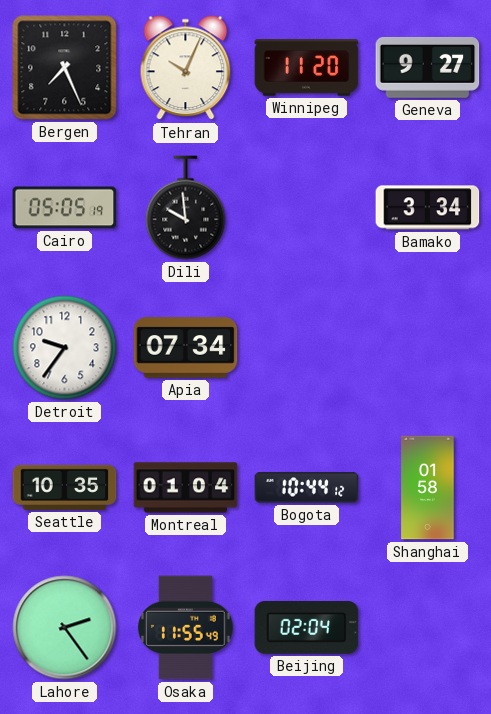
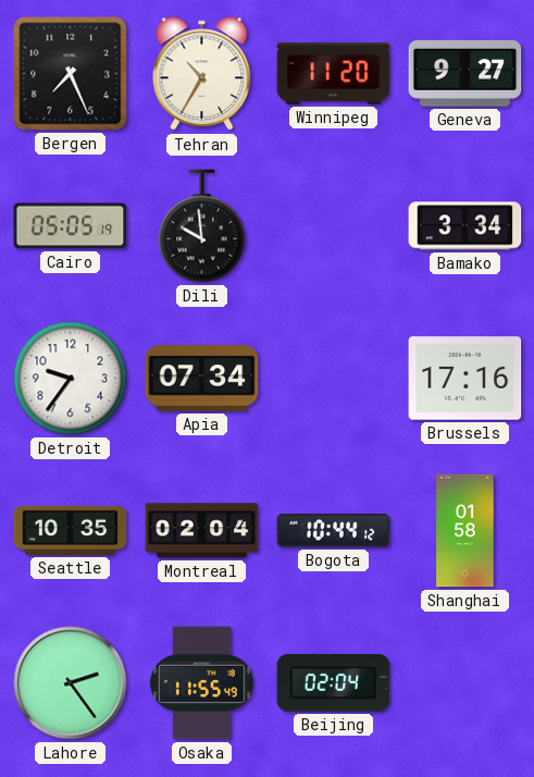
Tehran: 10:04 -> 10:35
Brussels: none -> 17:16
Montreal: 01:04 -> 02:04
